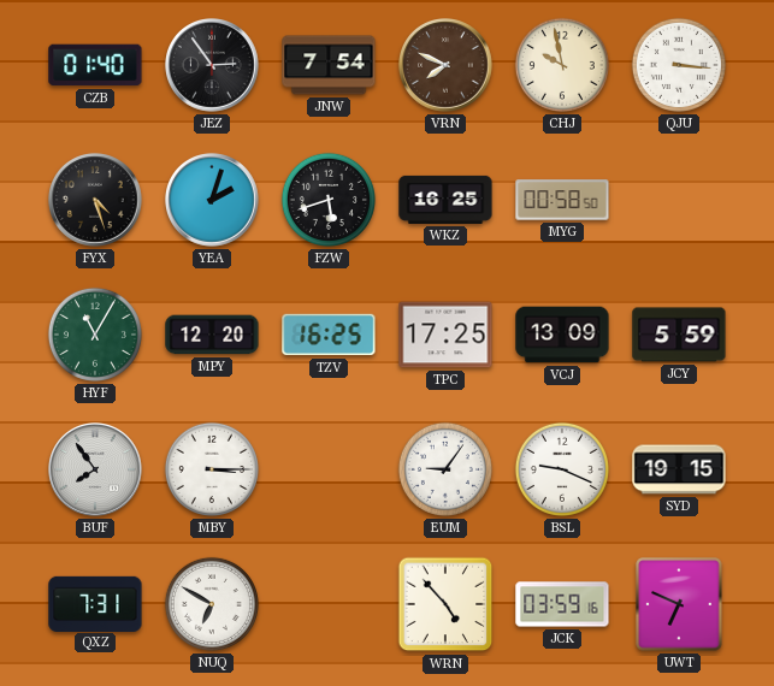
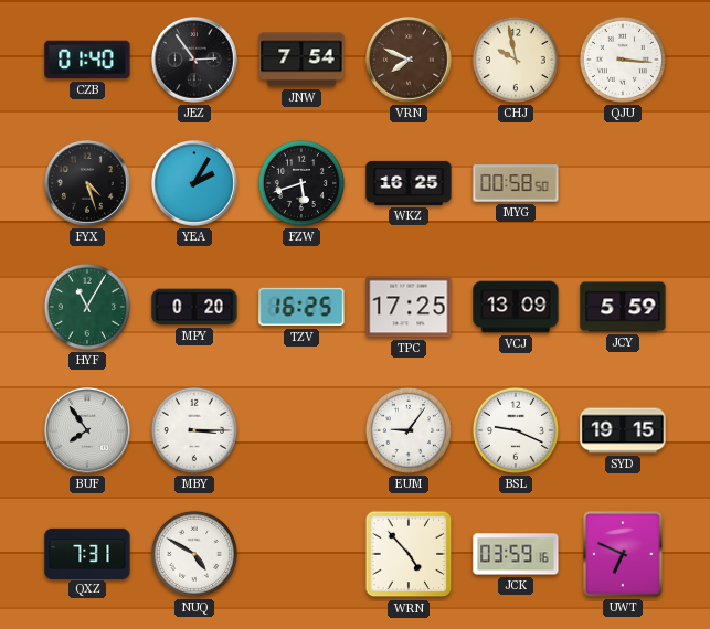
YEA: 2:03 -> 2:05
MPY: 12:20 -> 0:20
NUQ: 6:50 -> 4:50
